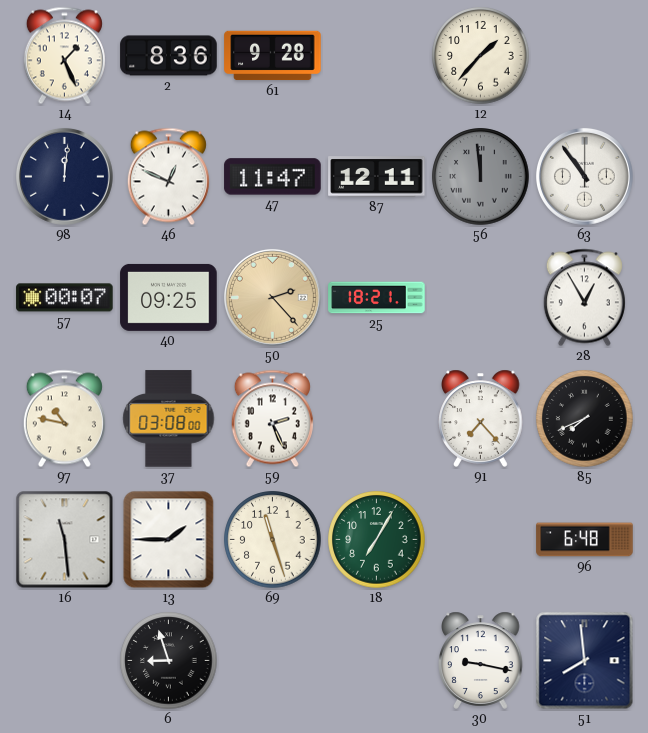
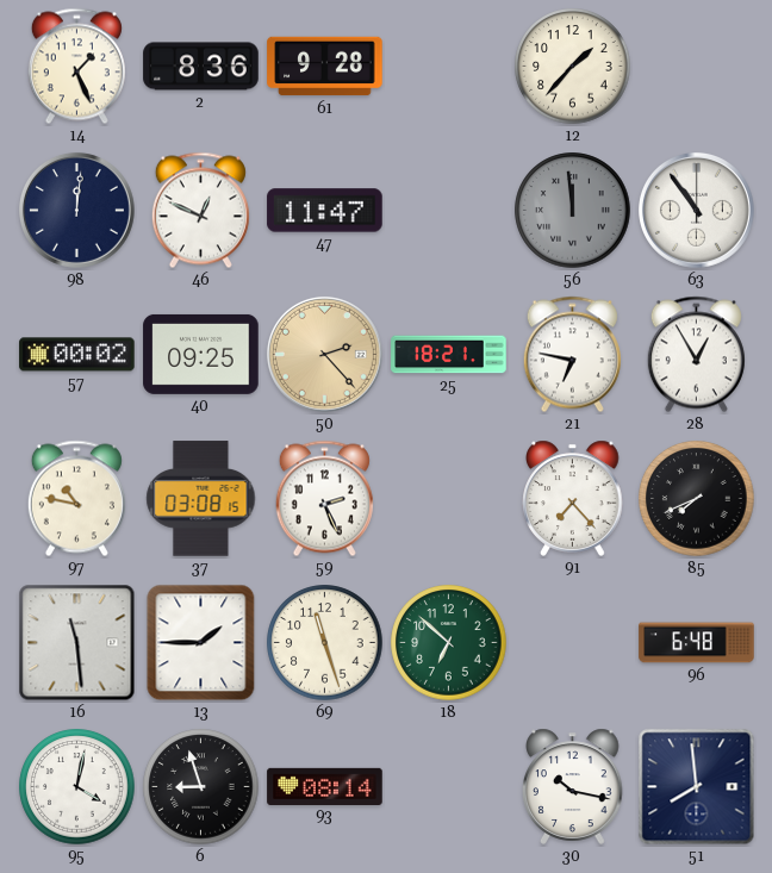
87: 12:11 -> none
57: 00:07 -> 00:02
21: none -> 6:47
37: 03:08:00 -> 03:08:15
18: 7:05 -> 6:52
95: none -> 4:02
93: none -> 08:14
30: 9:17 -> 10:17
